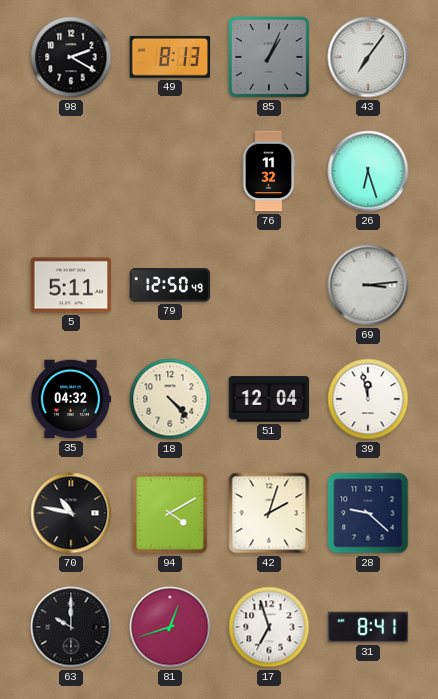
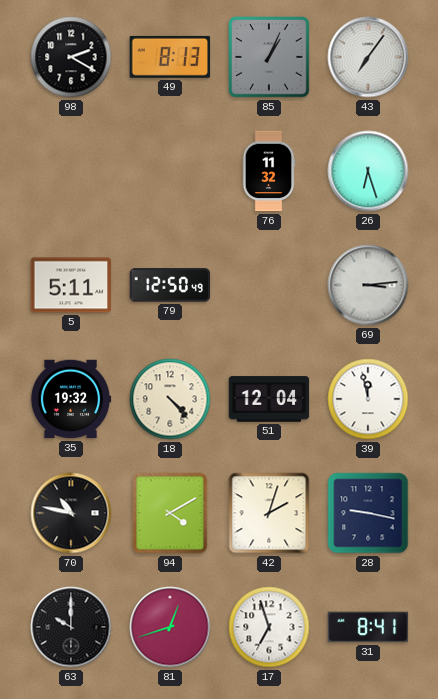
35: 04:32 -> 19:32
28: 9:22 -> 9:17
